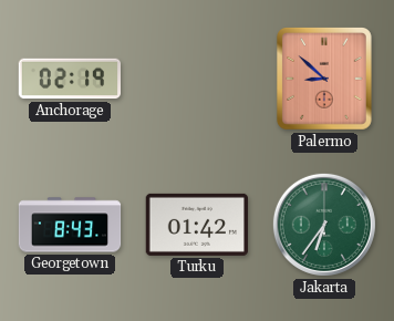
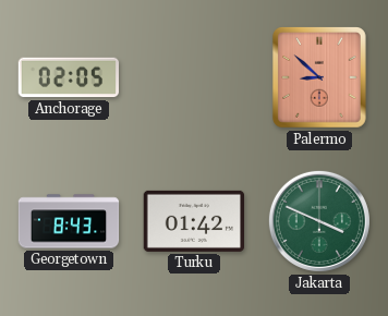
Anchorage: 02:19 -> 02:05
Jakarta: 6:36 -> 3:49
